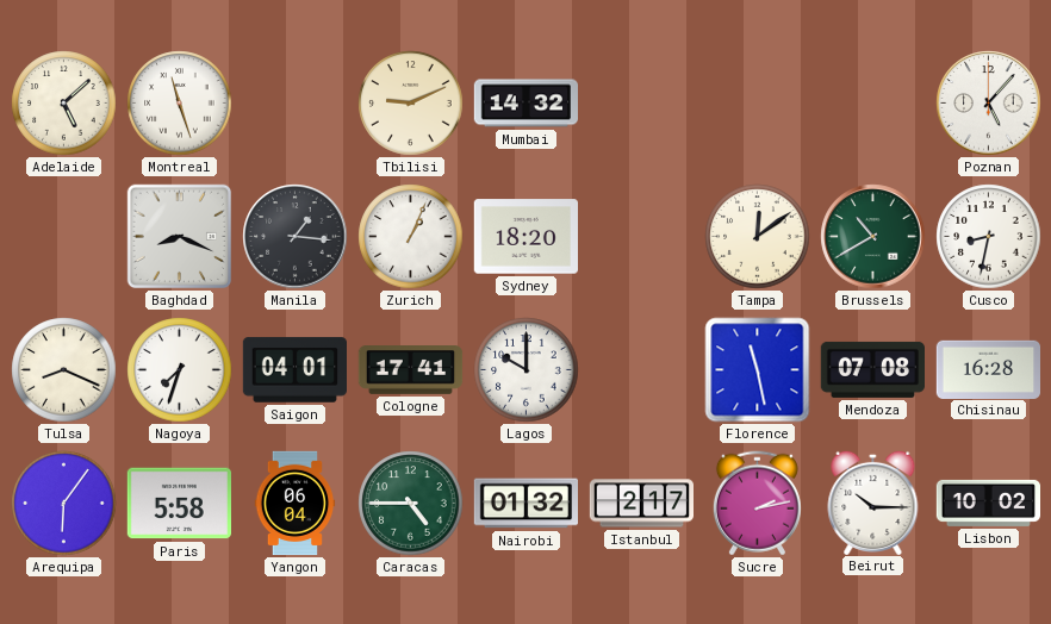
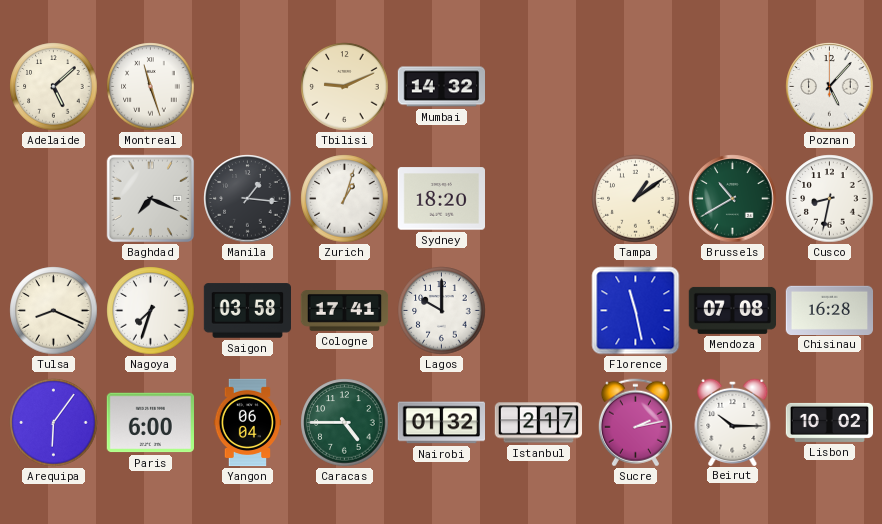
Baghdad: 8:19 -> 7:19
Zurich: 1:04 -> 1:03
Tampa: 12:09 -> 1:09
Saigon: 04:01 -> 03:58
Paris: 5:58 -> 6:00
